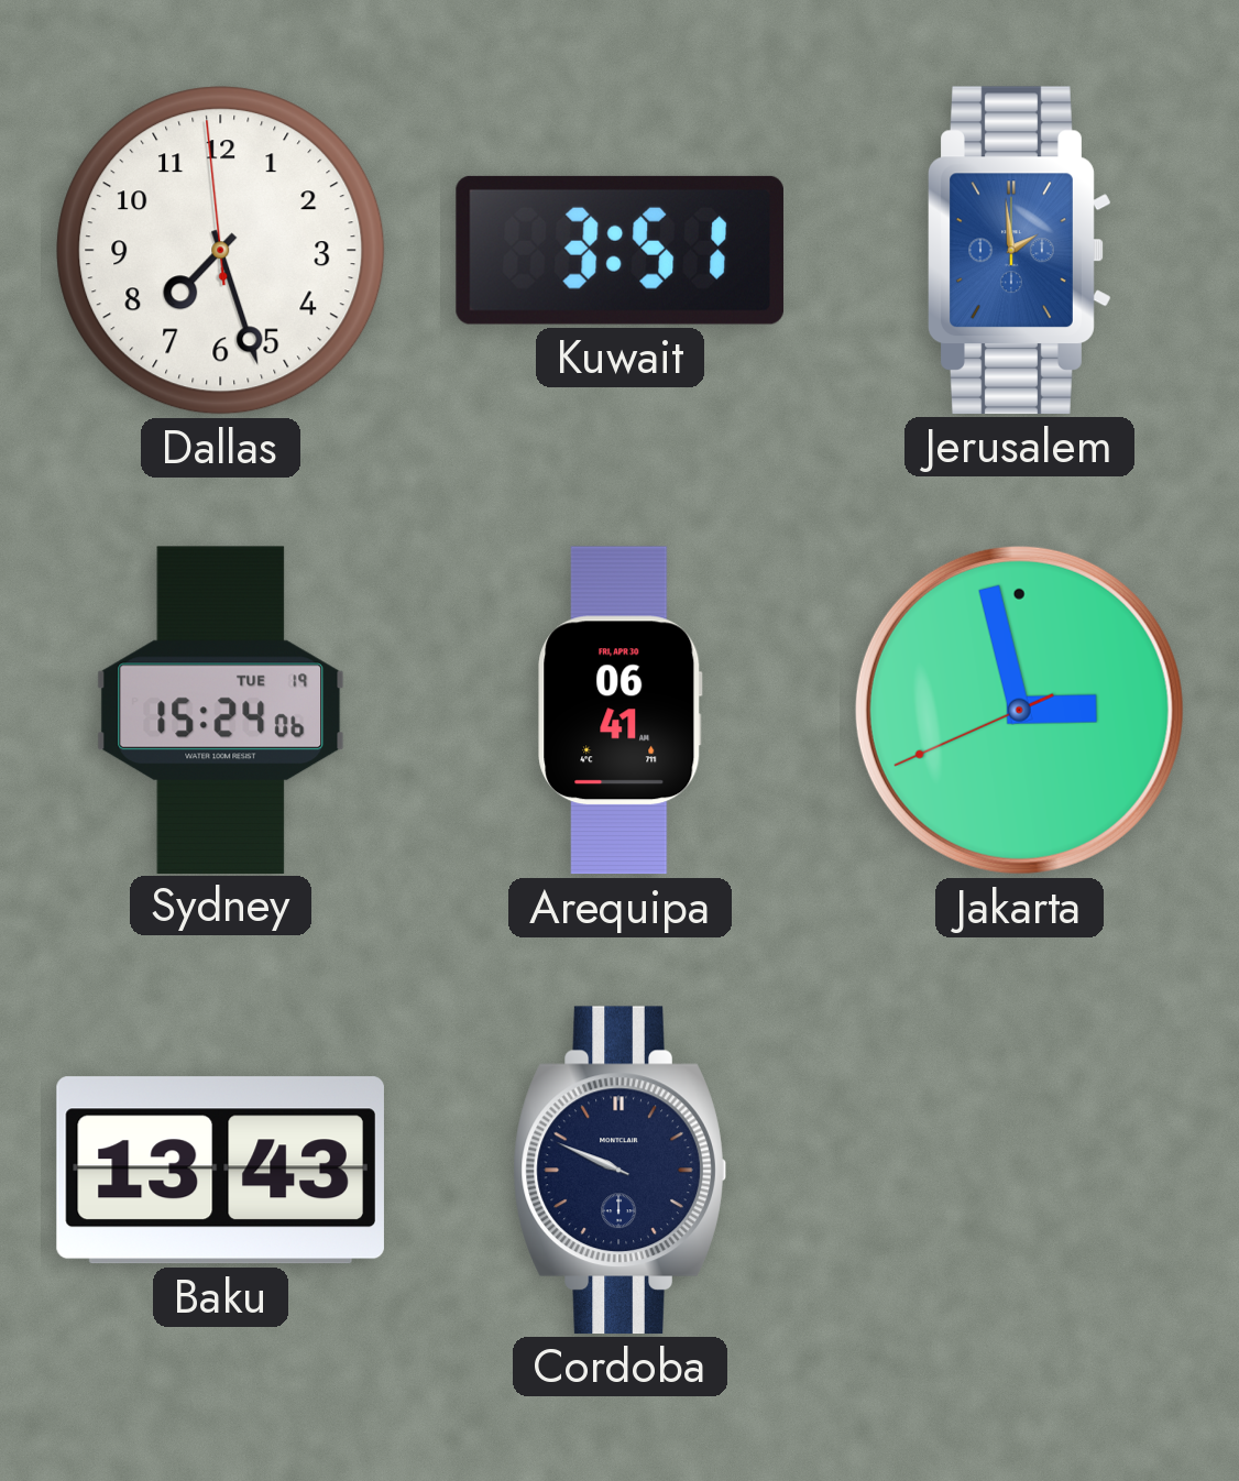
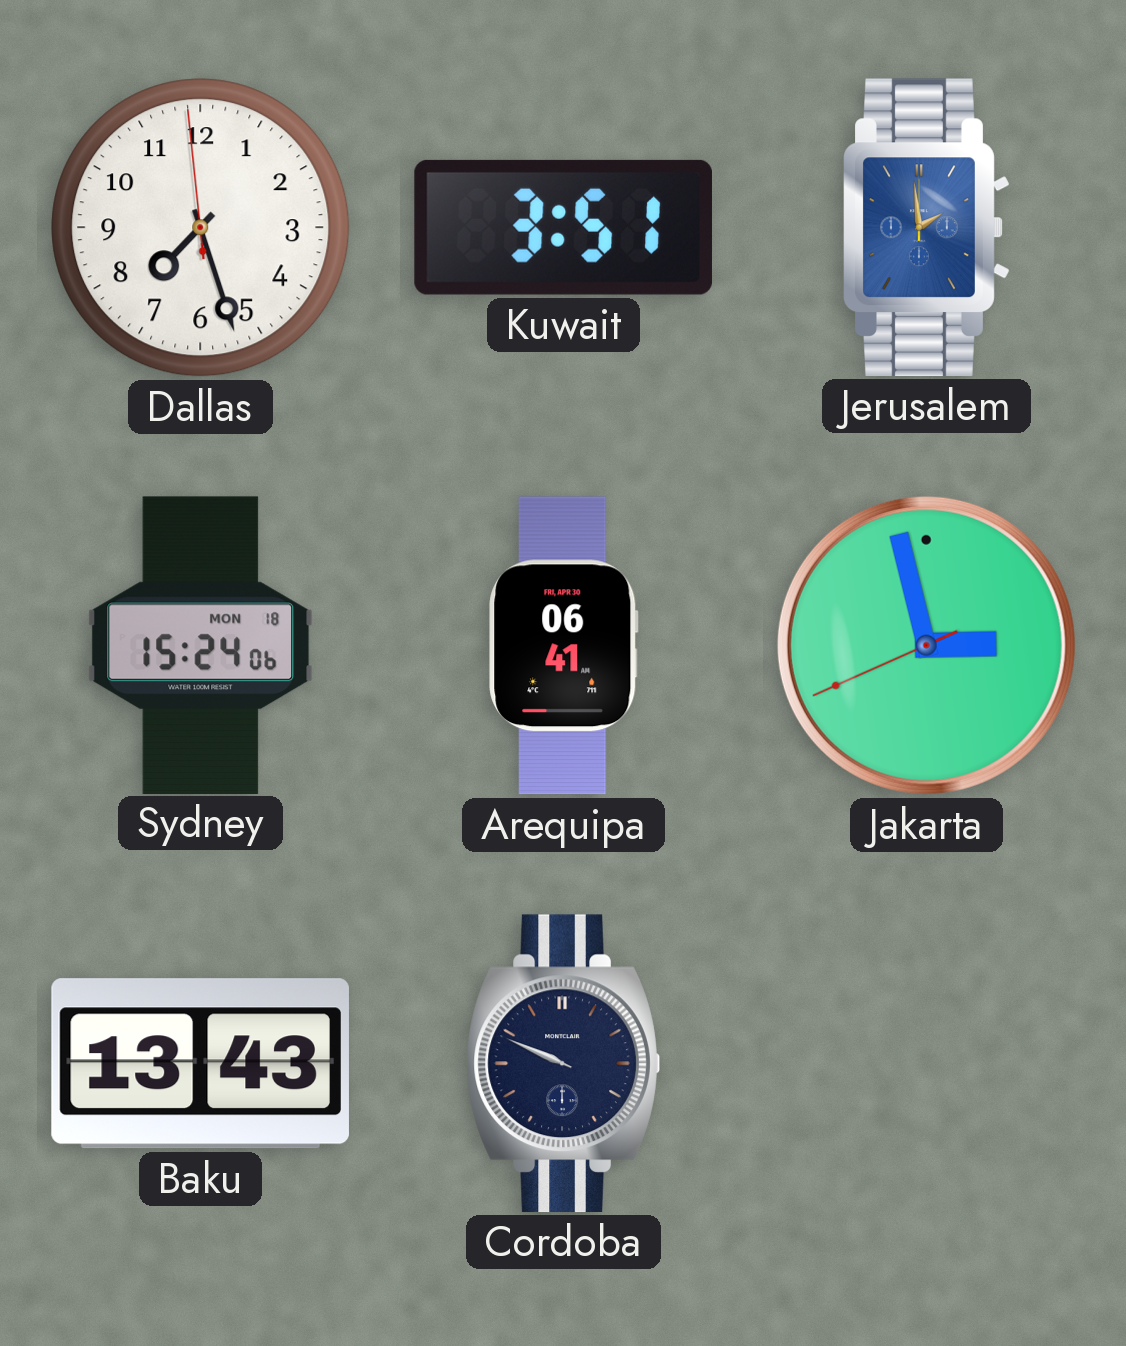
Sydney date: TUE 19 -> MON 18
